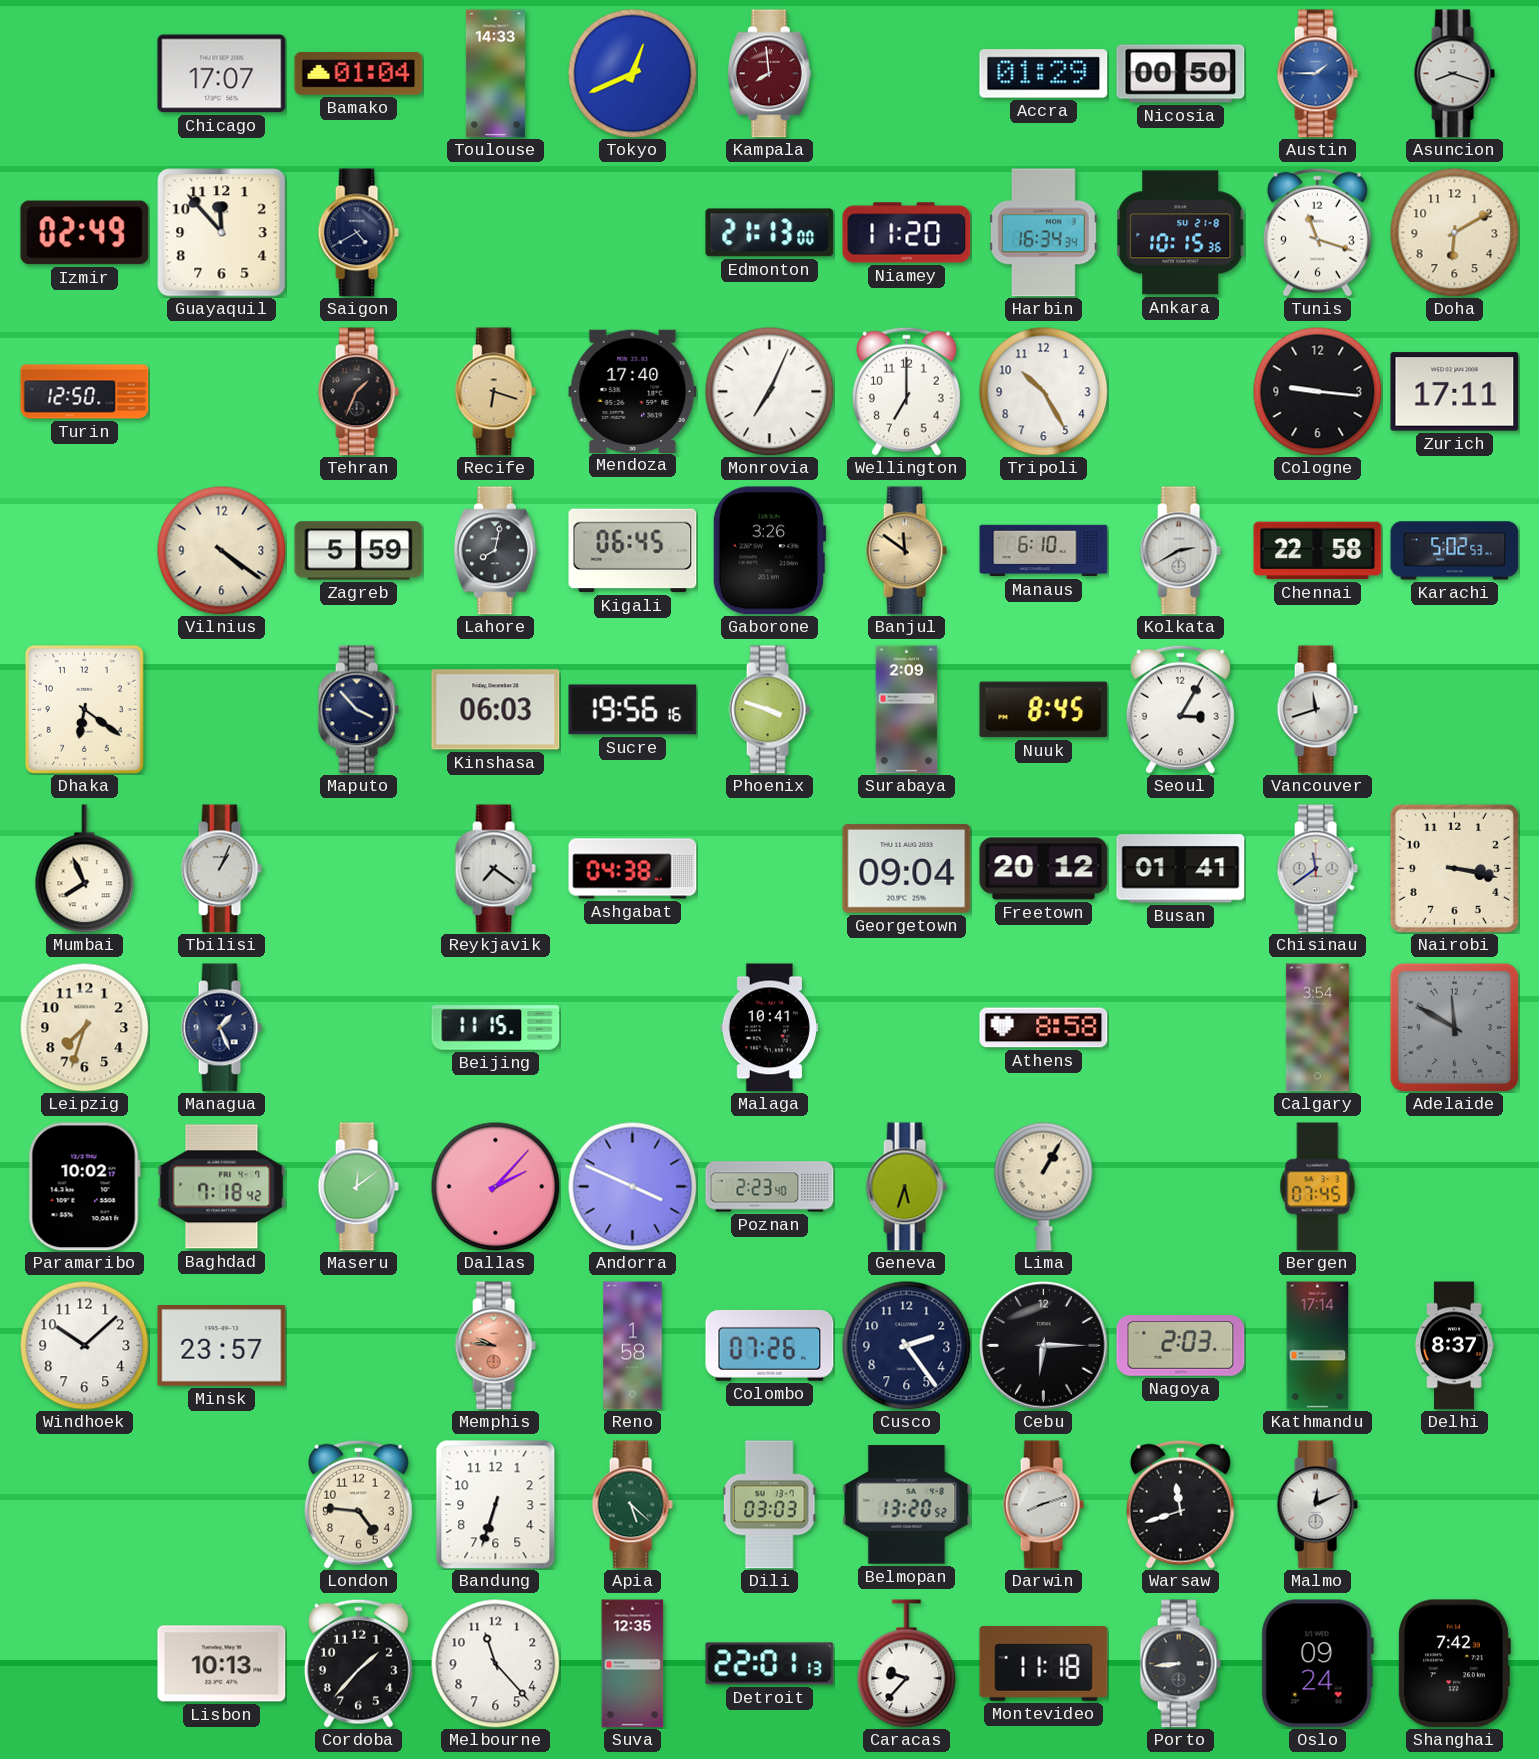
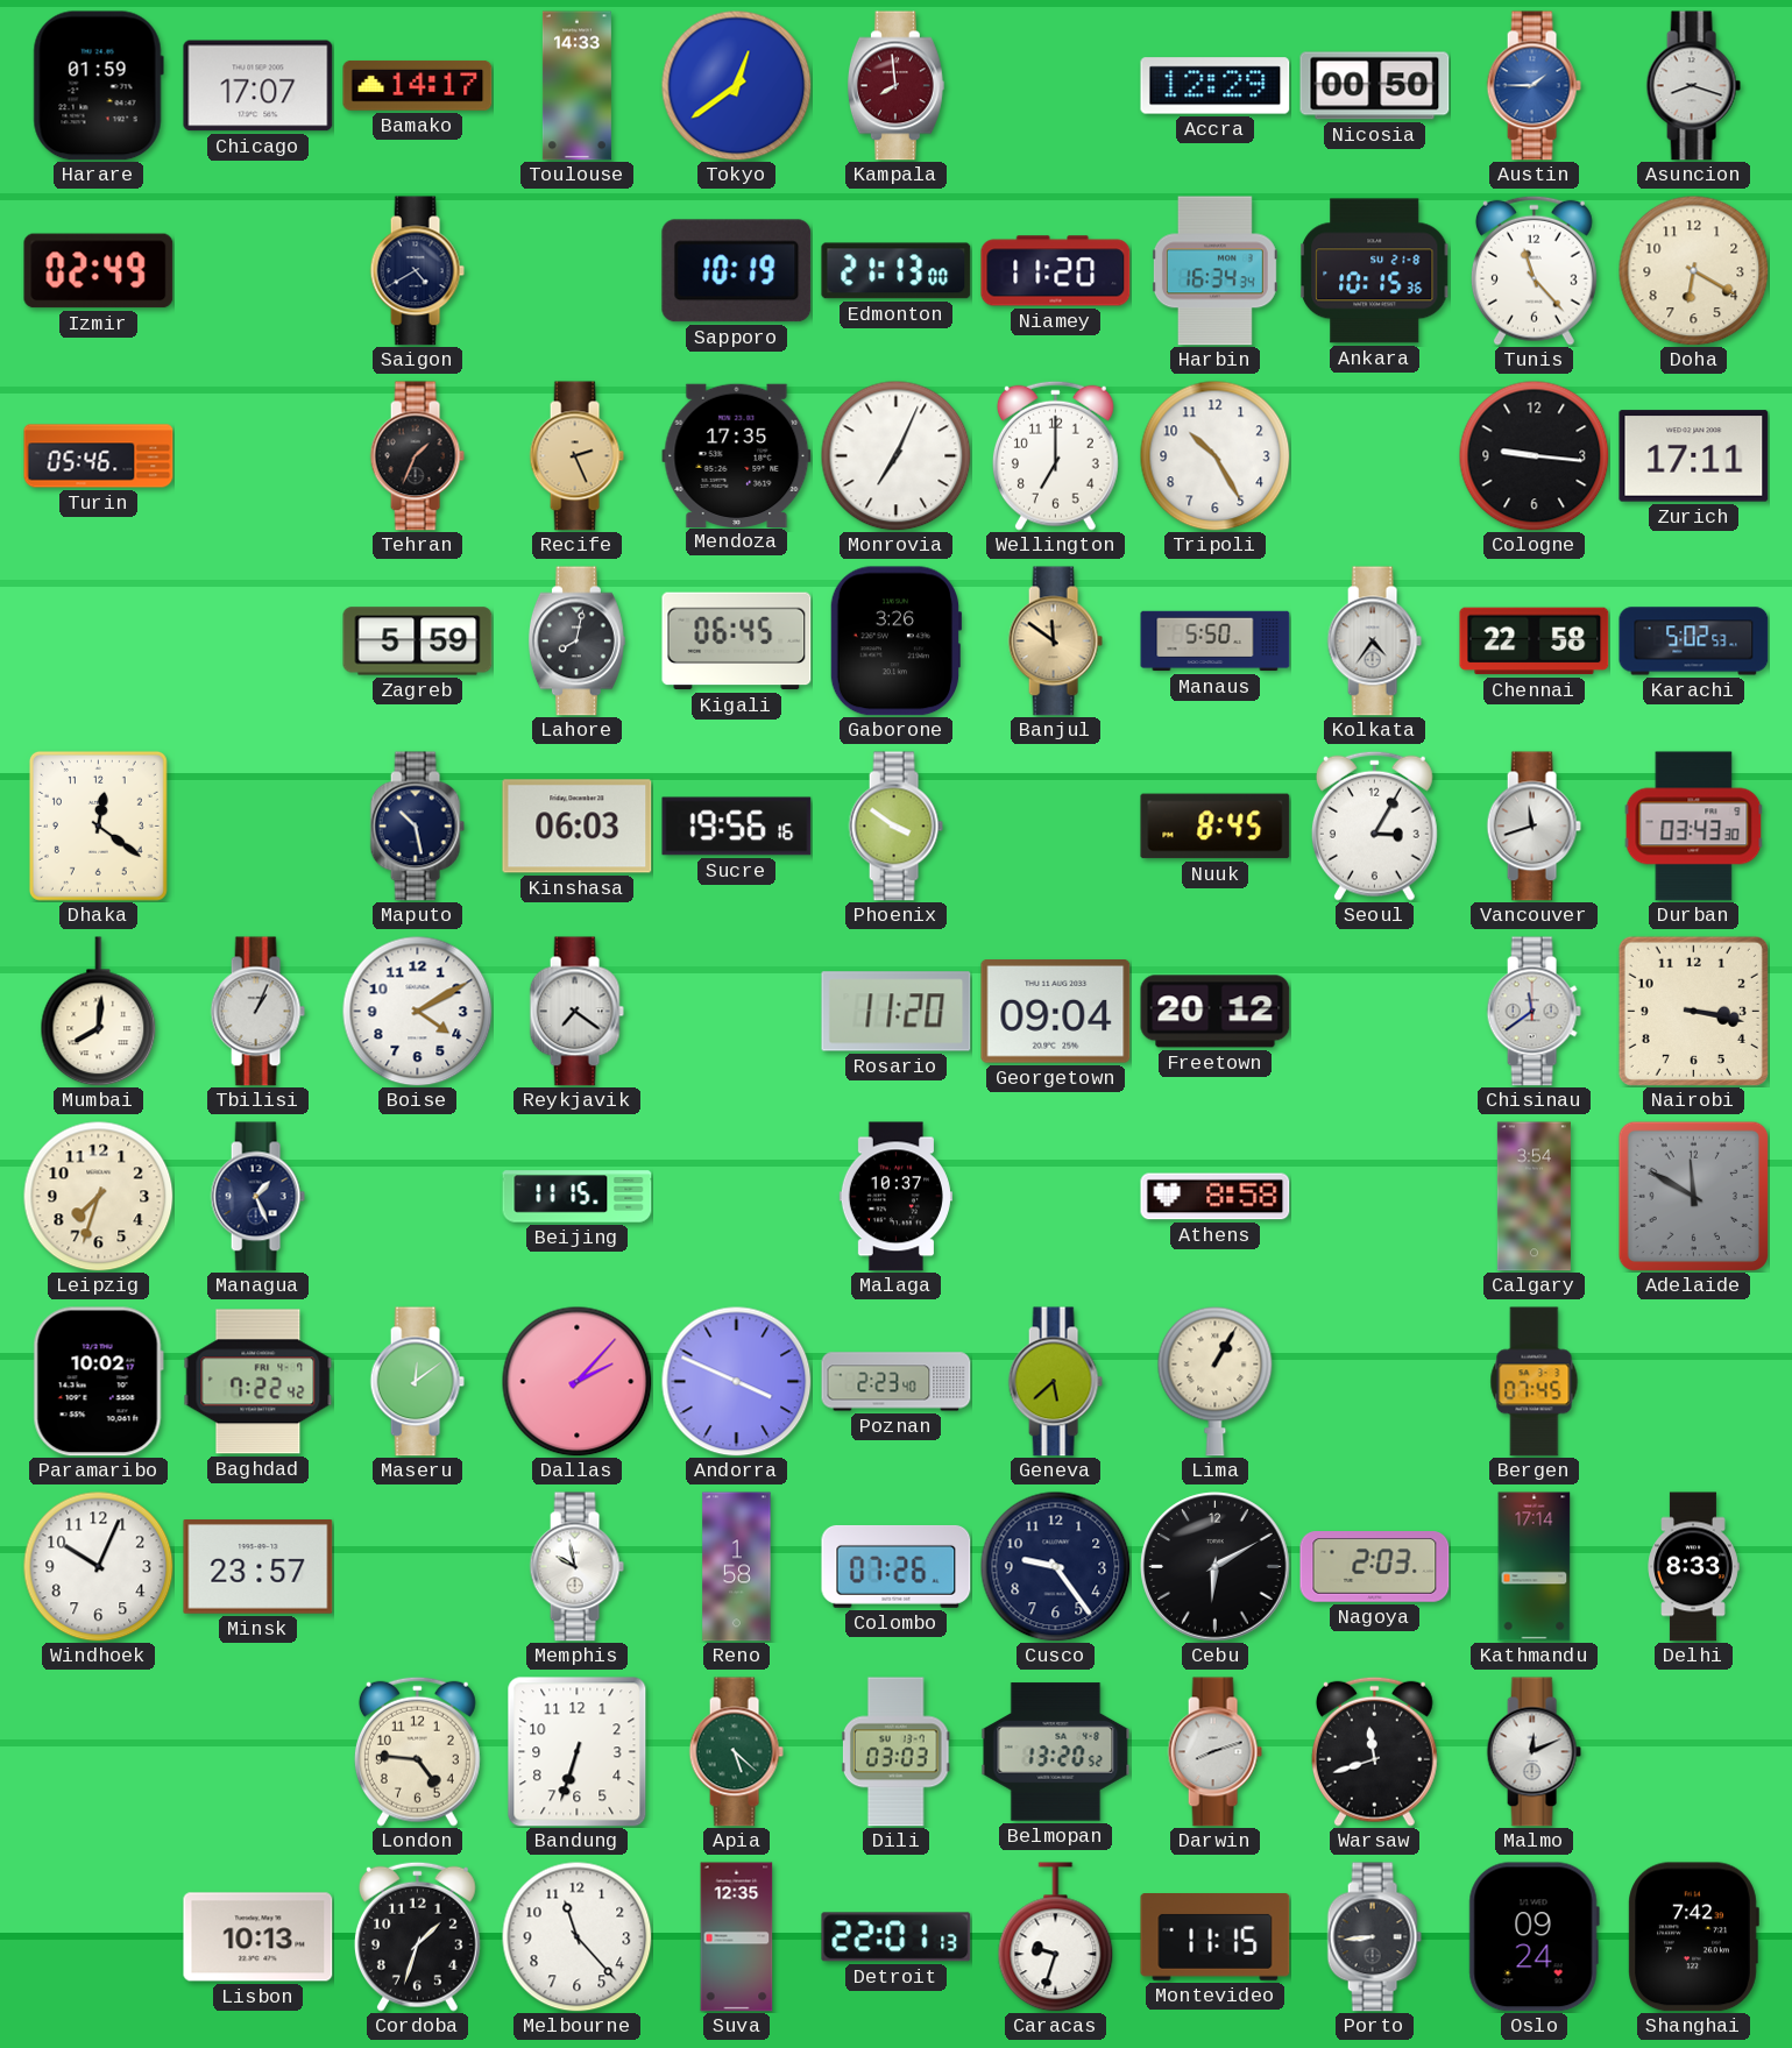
Harare: none -> 01:59
Bamako: 01:04 -> 14:17
Tokyo: 12:41 -> 12:39
Accra: 01:29 -> 12:29
Guayaquil: 11:53 -> none
Sapporo: none -> 10:19
Tunis: 11:18 -> 11:23
Doha: 6:10 -> 6:20
Turin: 12:50 -> 05:46
Recife: 6:18 -> 2:26
Mendoza: 17:40 -> 17:35
Vilnius: 4:21 -> none
Manaus: 6:10 -> 5:50
Kolkata: 2:40 -> 4:36
Dhaka: 6:21 -> 12:21
Maputo: 3:53 -> 10:28
Phoenix: 3:48 -> 3:51
Surabaya: 2:09 -> none
Durban: none -> 03:43
Mumbai: 7:56 -> 8:01
Boise: none -> 4:10
Ashgabat: 04:38 -> none
Rosario: none -> 11:20
Busan: 01:41 -> none
Malaga: 10:41 -> 10:37
Baghdad: 7:18 -> 7:22
Geneva: 5:33 -> 5:38
Windhoek: 10:08 -> 10:04
Memphis: 9:46 -> 9:58
Memphis dial: salmon -> white
Cusco: 2:24 -> 9:24
Cebu: 6:15 -> 6:10
Delhi: 8:37 -> 8:33
Cordoba: 1:37 -> 1:33
Caracas: 9:37 -> 9:33
Montevideo: 11:18 -> 11:15
